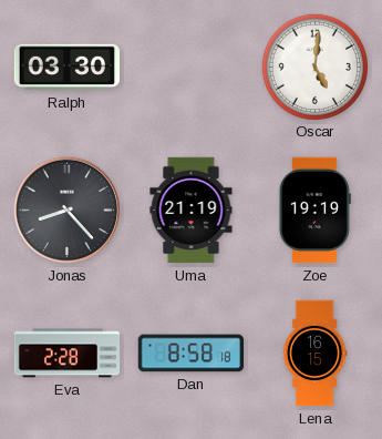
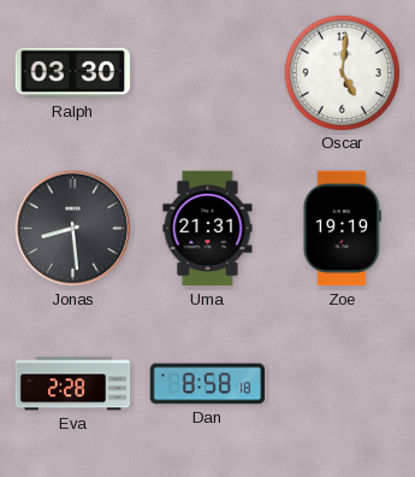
Jonas: 8:23 -> 8:29
Uma: 21:19 -> 21:31
Lena: 16:15 -> none
